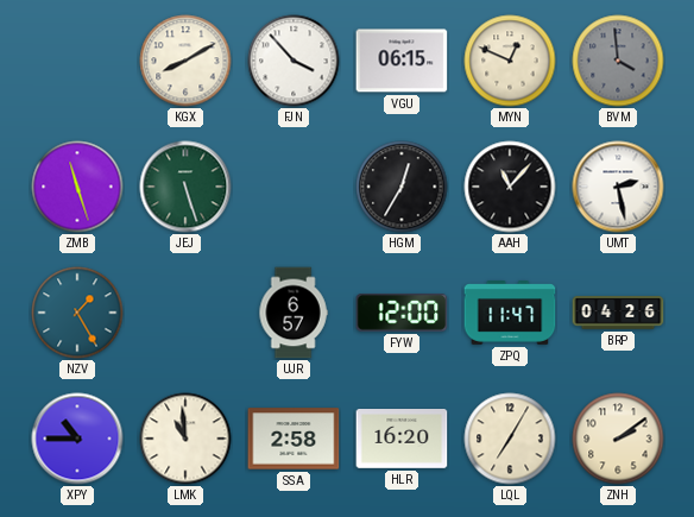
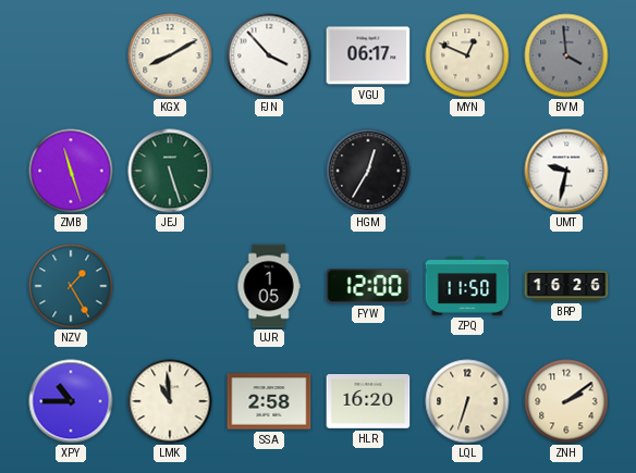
VGU: 06:15 -> 06:17
AAH: 11:07 -> none
UMT: 2:28 -> 9:32
UJR: 6:57 -> 1:05
ZPQ: 11:47 -> 11:50
BRP: 04:26 -> 16:26
LQL: 7:05 -> 6:33
